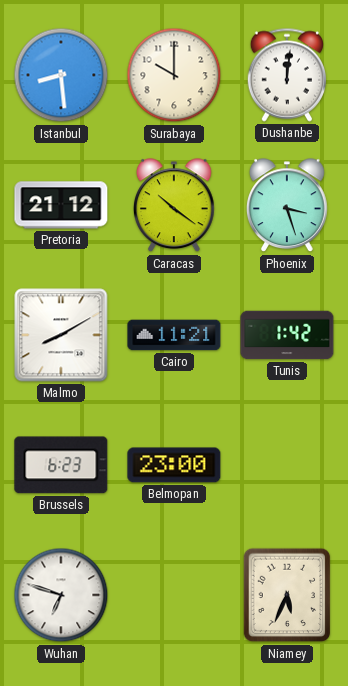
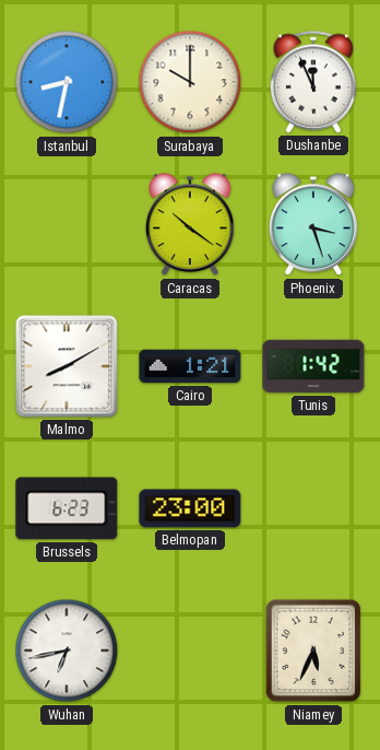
Istanbul: 8:29 -> 8:32
Dushanbe: 12:01 -> 11:56
Pretoria: 21:12 -> none
Cairo: 11:21 -> 1:21
Wuhan: 6:48 -> 6:43
